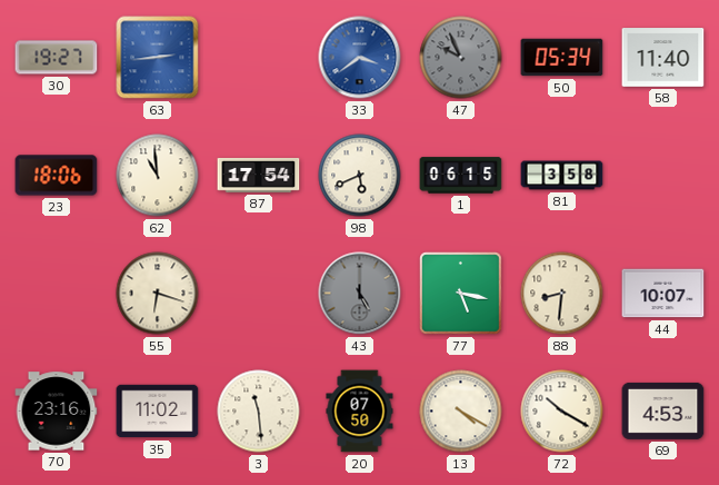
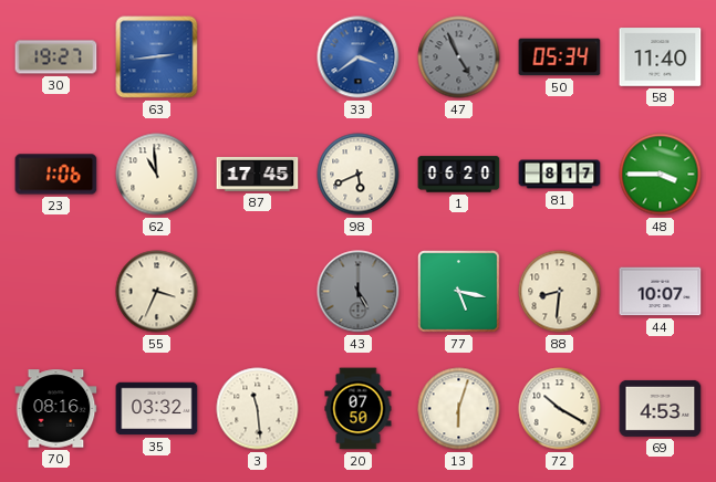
47: 9:56 -> 4:56
23: 18:06 -> 1:06
87: 17:54 -> 17:45
1: 06:15 -> 06:20
81: 3:58 -> 8:17
48: none -> 3:45
55: 6:18 -> 3:34
70: 23:16 -> 08:16
35: 11:02 -> 03:32
13: 4:20 -> 6:03
